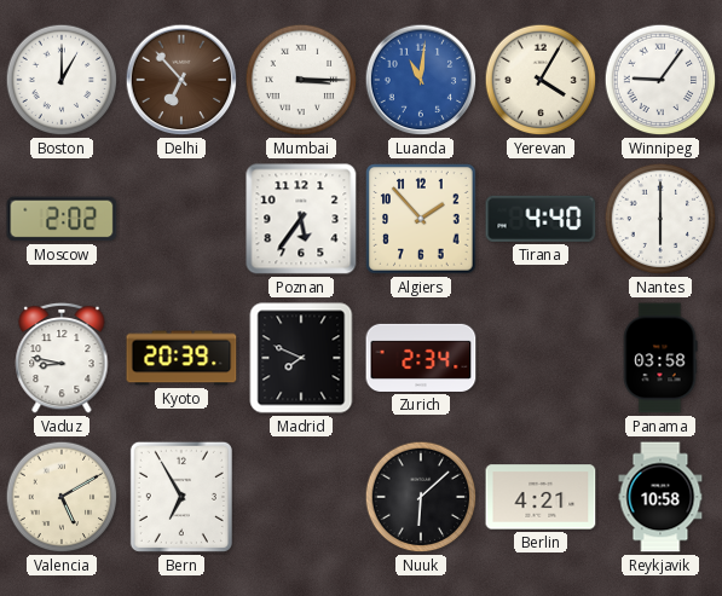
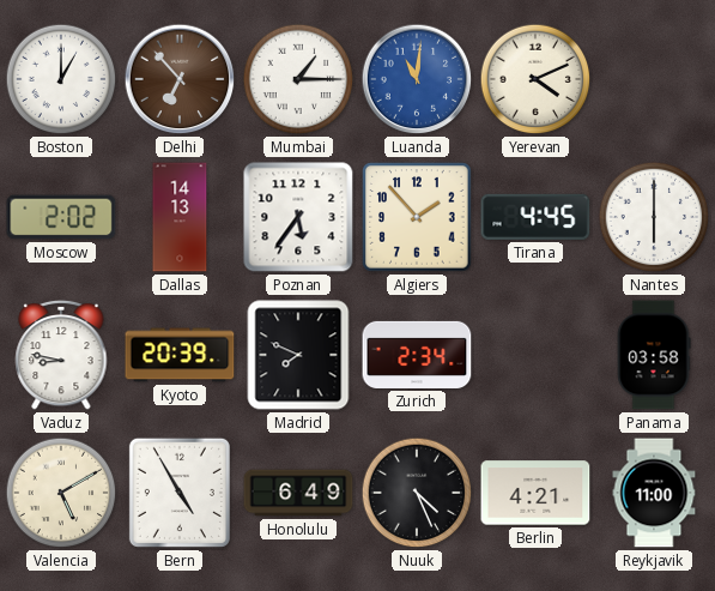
Mumbai: 3:15 -> 1:15
Yerevan: 4:05 -> 4:11
Winnipeg: 9:06 -> none
Dallas: none -> 14:13
Tirana: 4:40 -> 4:45
Bern: 6:55 -> 4:55
Honolulu: none -> 6:49
Nuuk: 6:08 -> 4:26
Reykjavik: 10:58 -> 11:00
